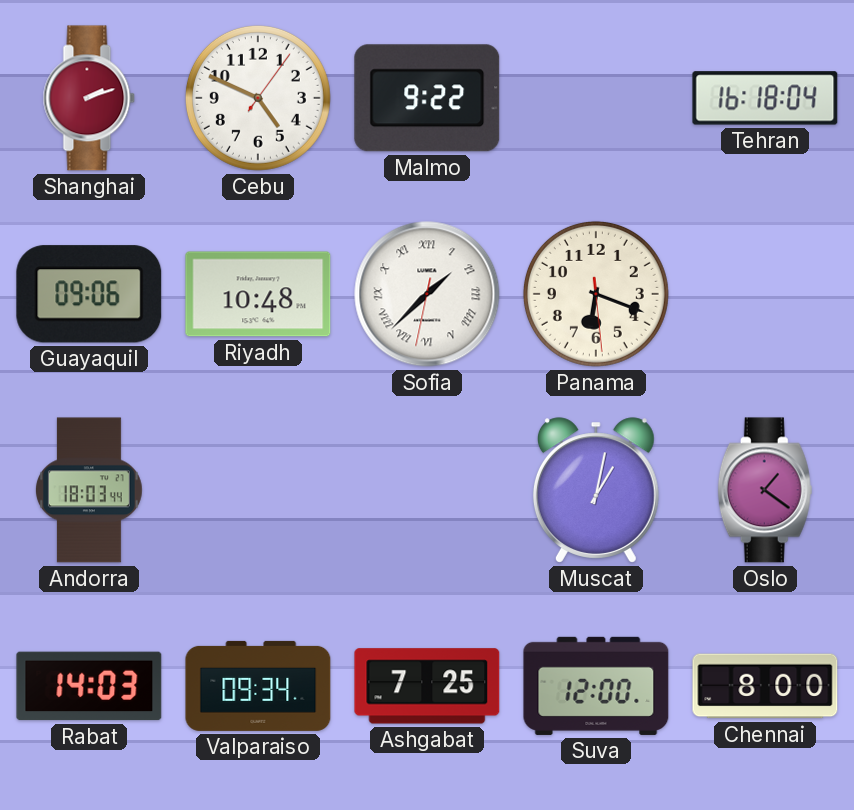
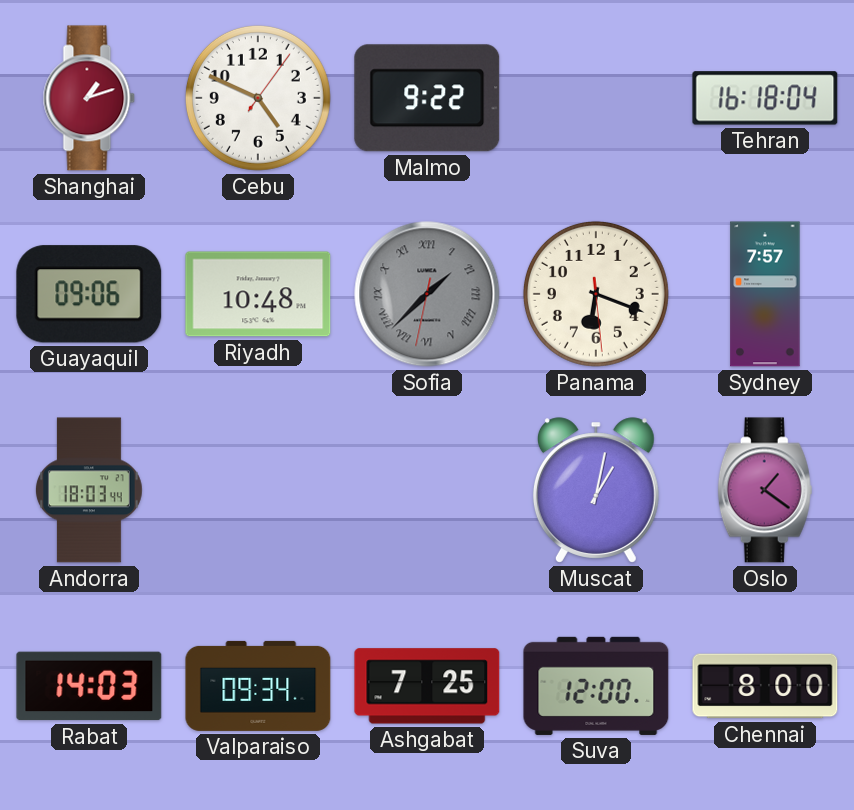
Shanghai: 2:12 -> 1:12
Sofia dial: white -> grey
Sydney: none -> 7:57
